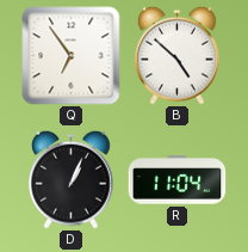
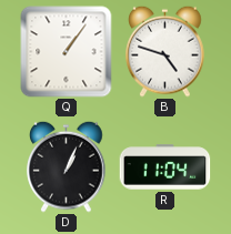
Q: 6:54 -> 1:06
B: 4:52 -> 4:48
